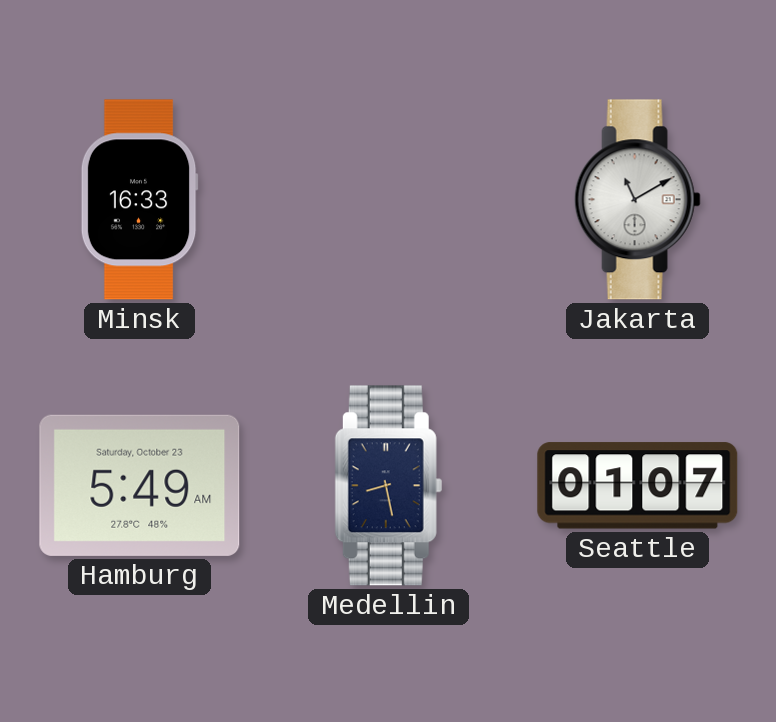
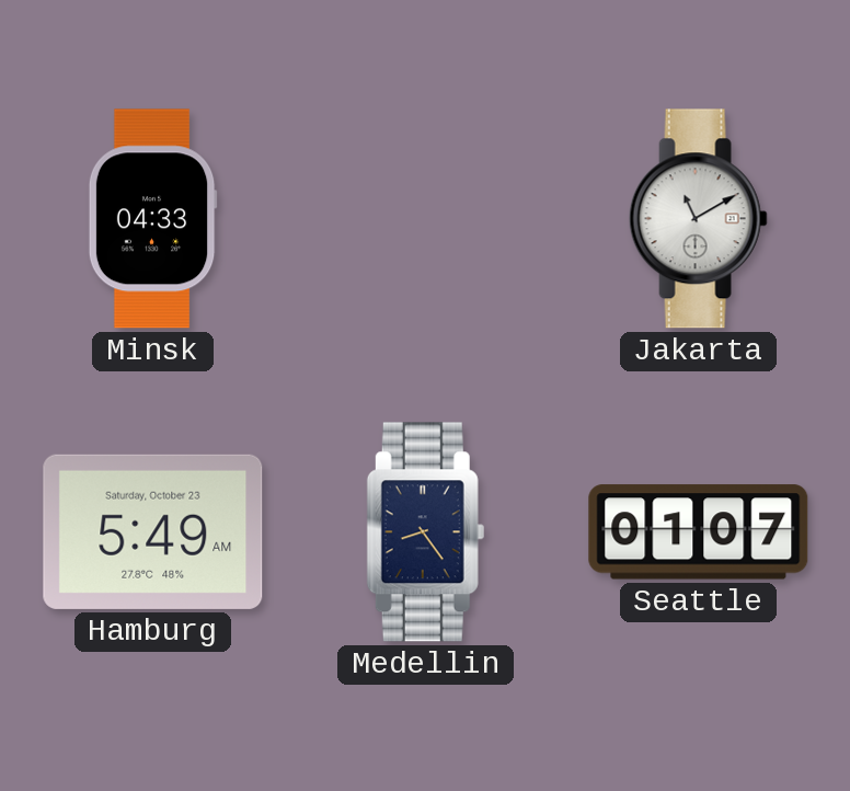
Minsk: 16:33 -> 04:33
Medellin: 8:28 -> 8:24
